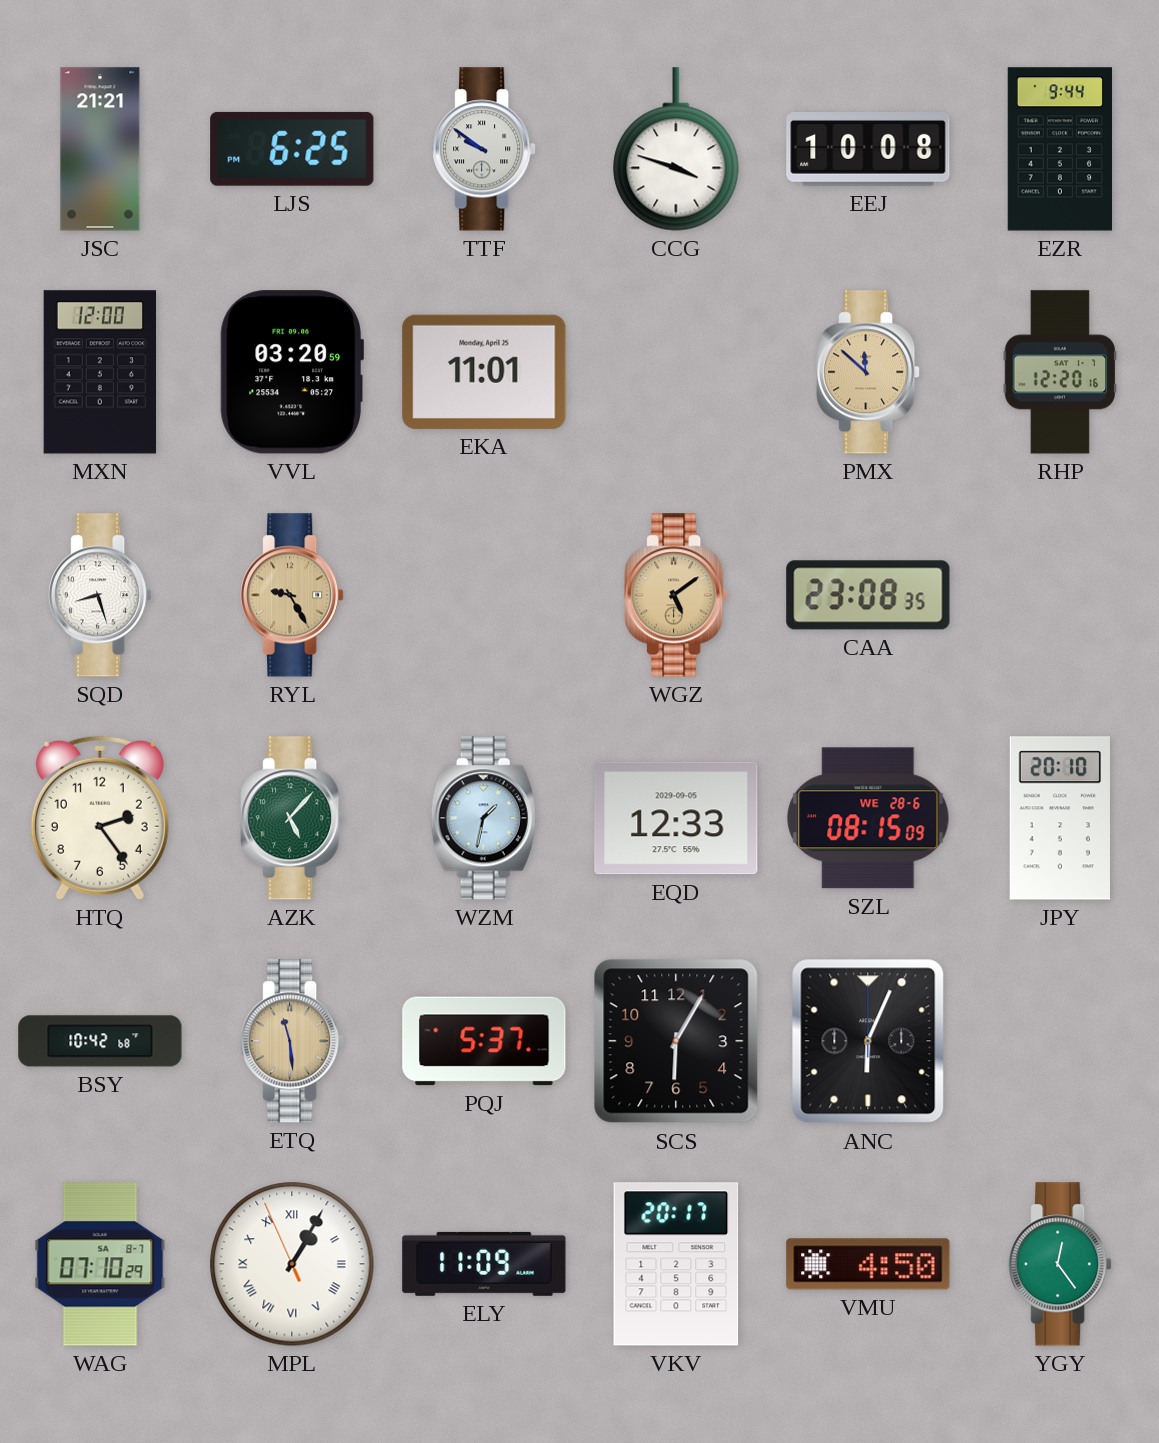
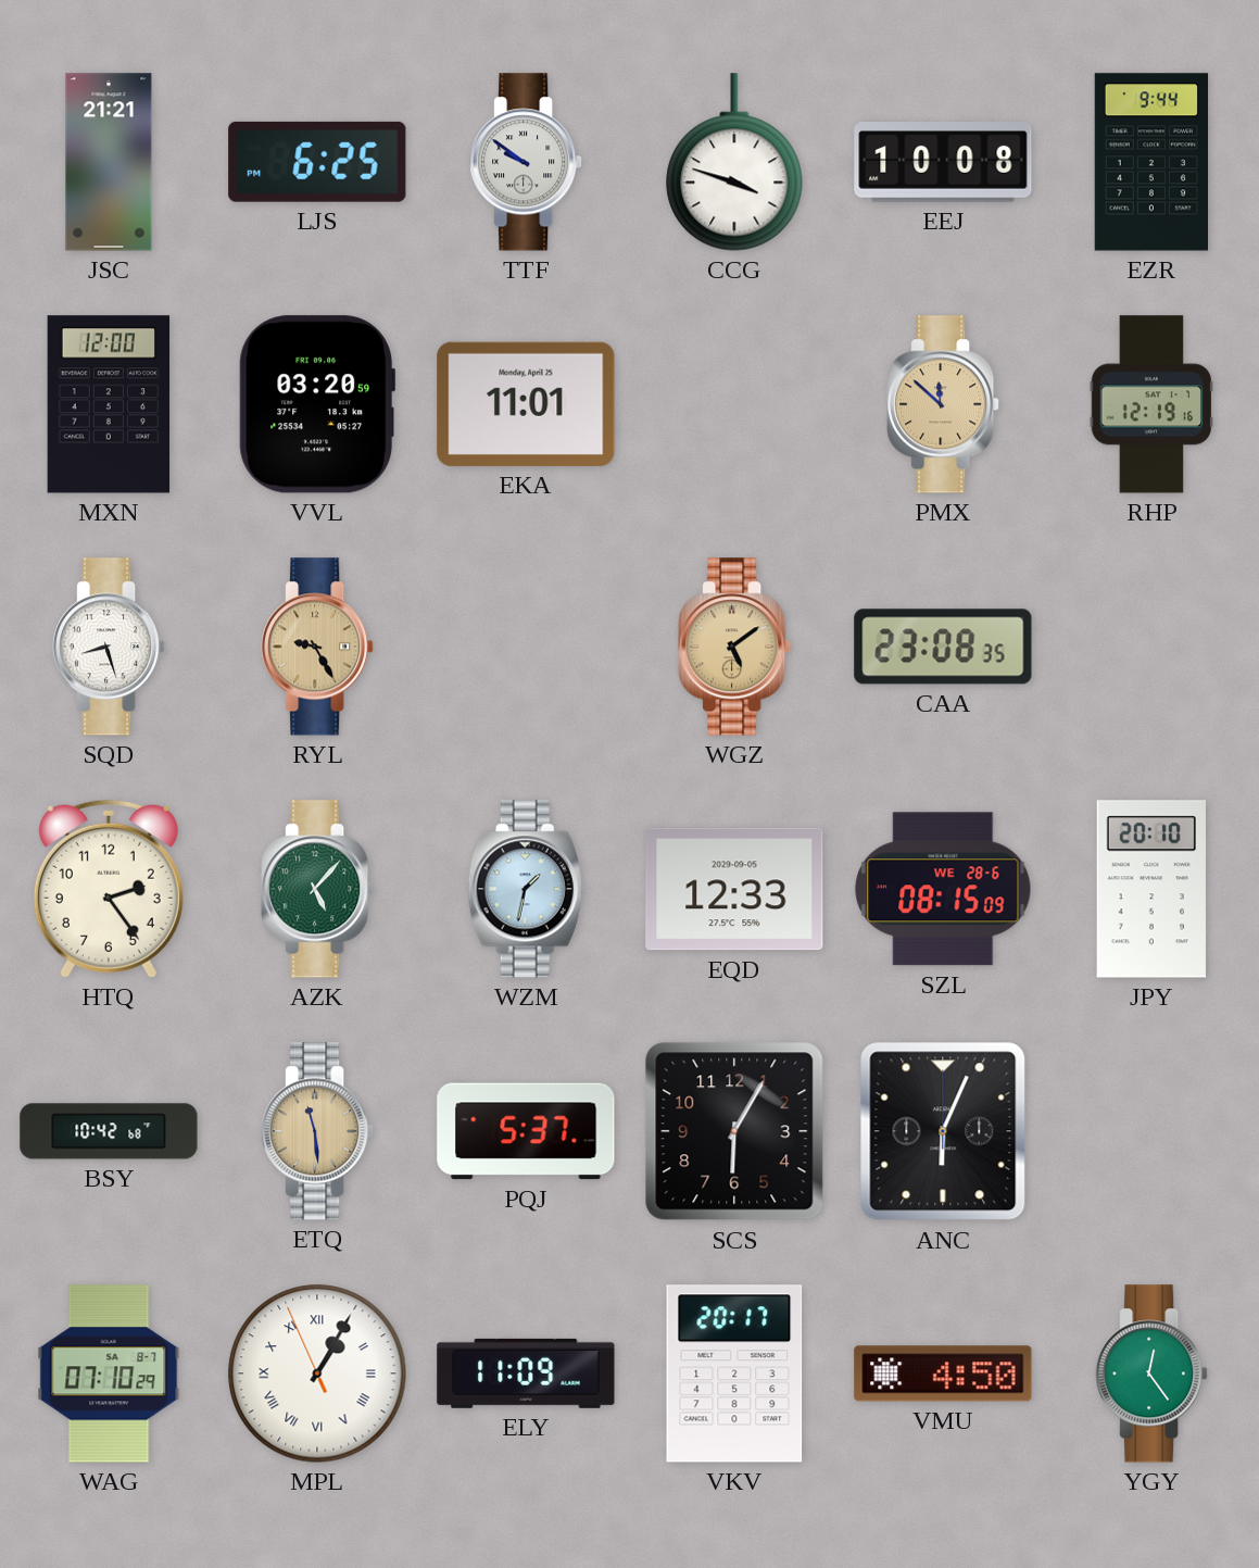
RHP: 12:20 -> 12:19
